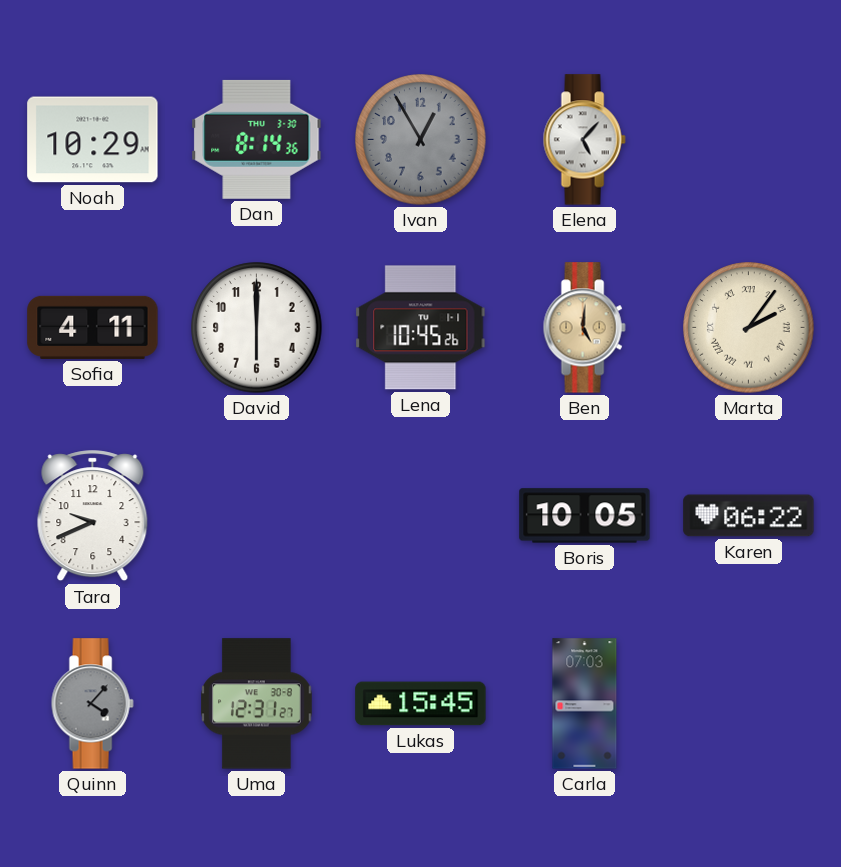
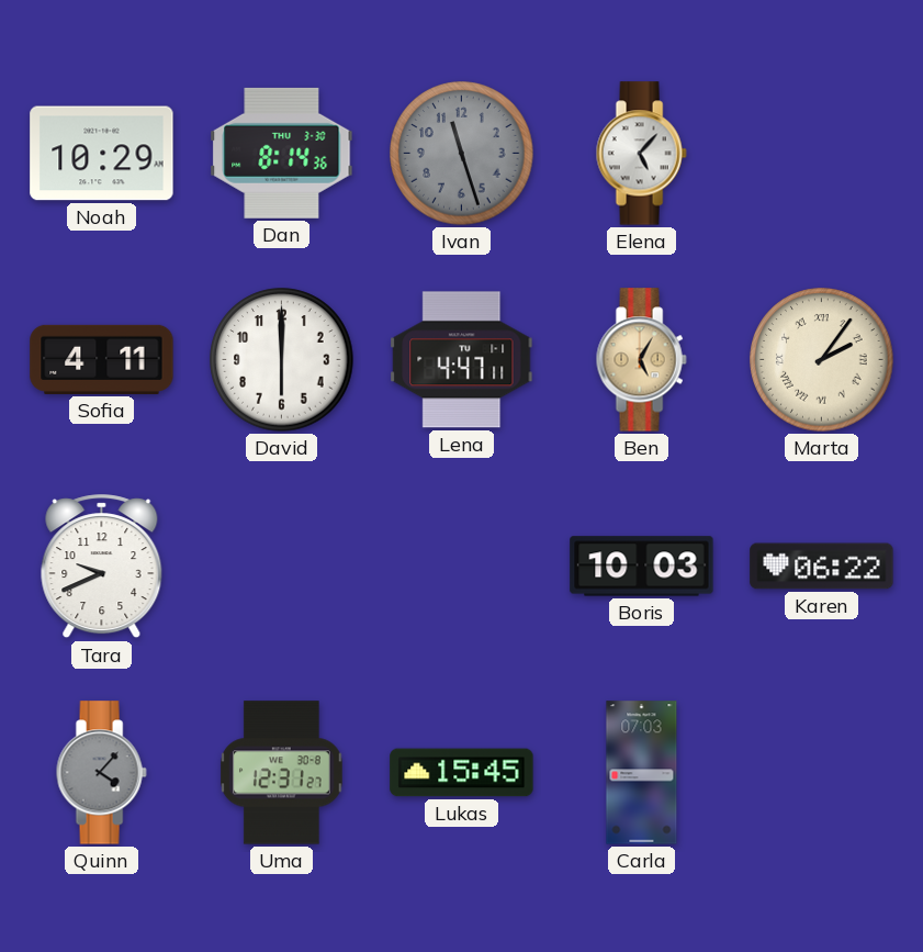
Ivan: 12:55 -> 11:27
Lena: 10:45 -> 4:47
Ben: 5:01 -> 5:05
Boris: 10:05 -> 10:03
